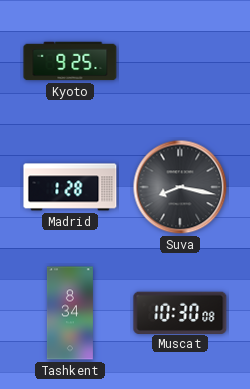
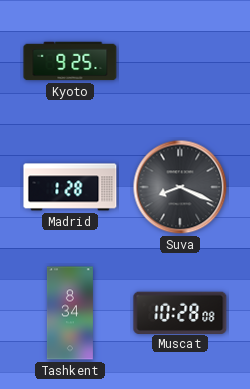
Suva: 8:17 -> 8:19
Muscat: 10:30 -> 10:28
